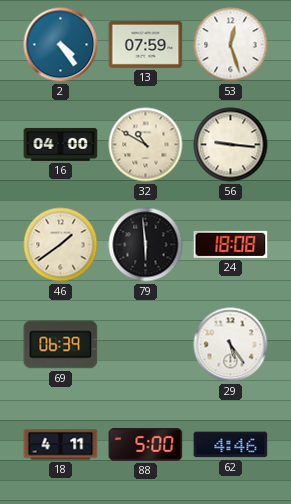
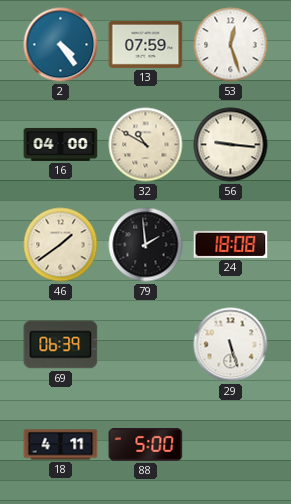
79: 5:59 -> 1:59
29: 5:24 -> 5:27
62: 4:46 -> none
